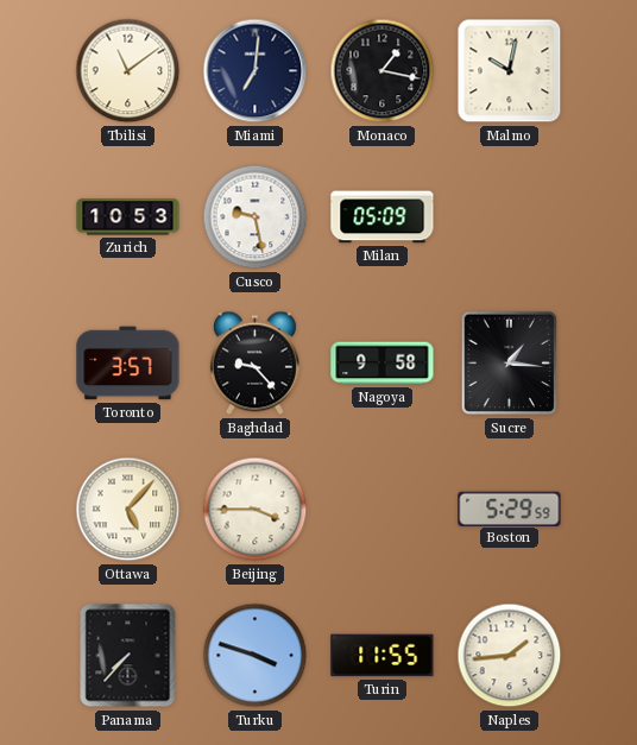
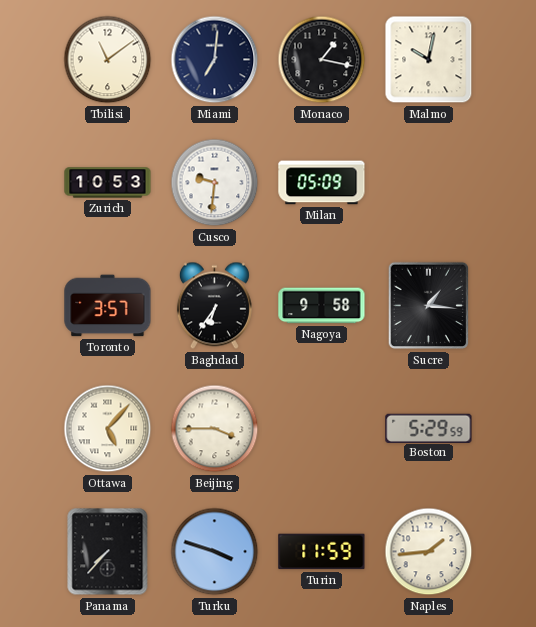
Cusco: 9:28 -> 9:31
Baghdad: 9:23 -> 6:36
Turin: 11:55 -> 11:59
